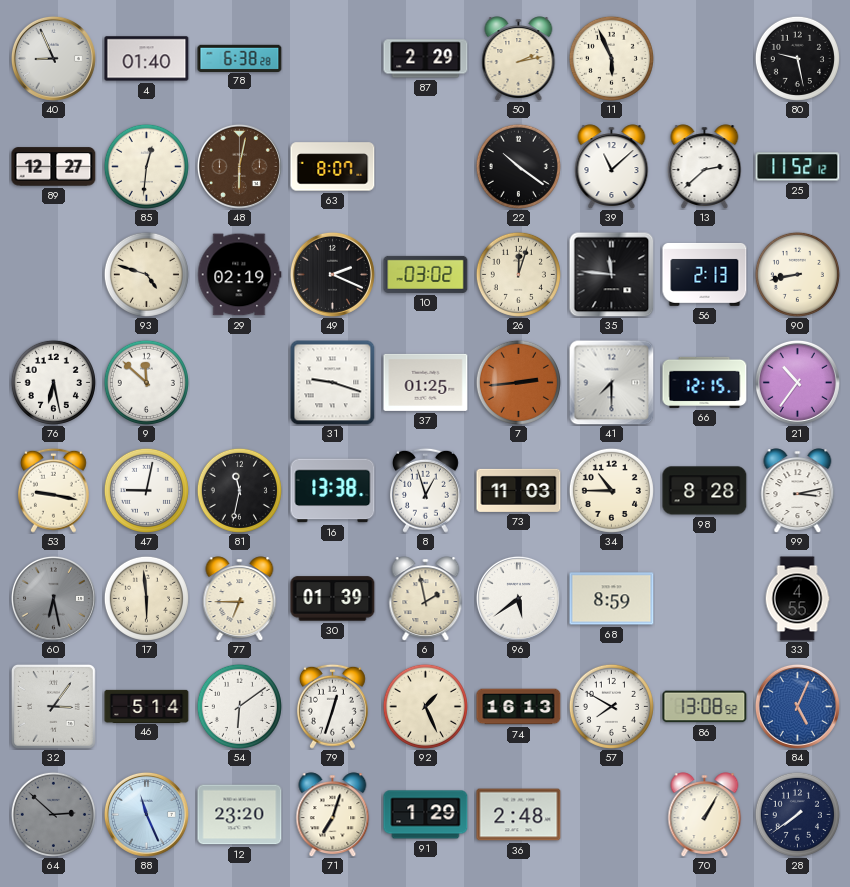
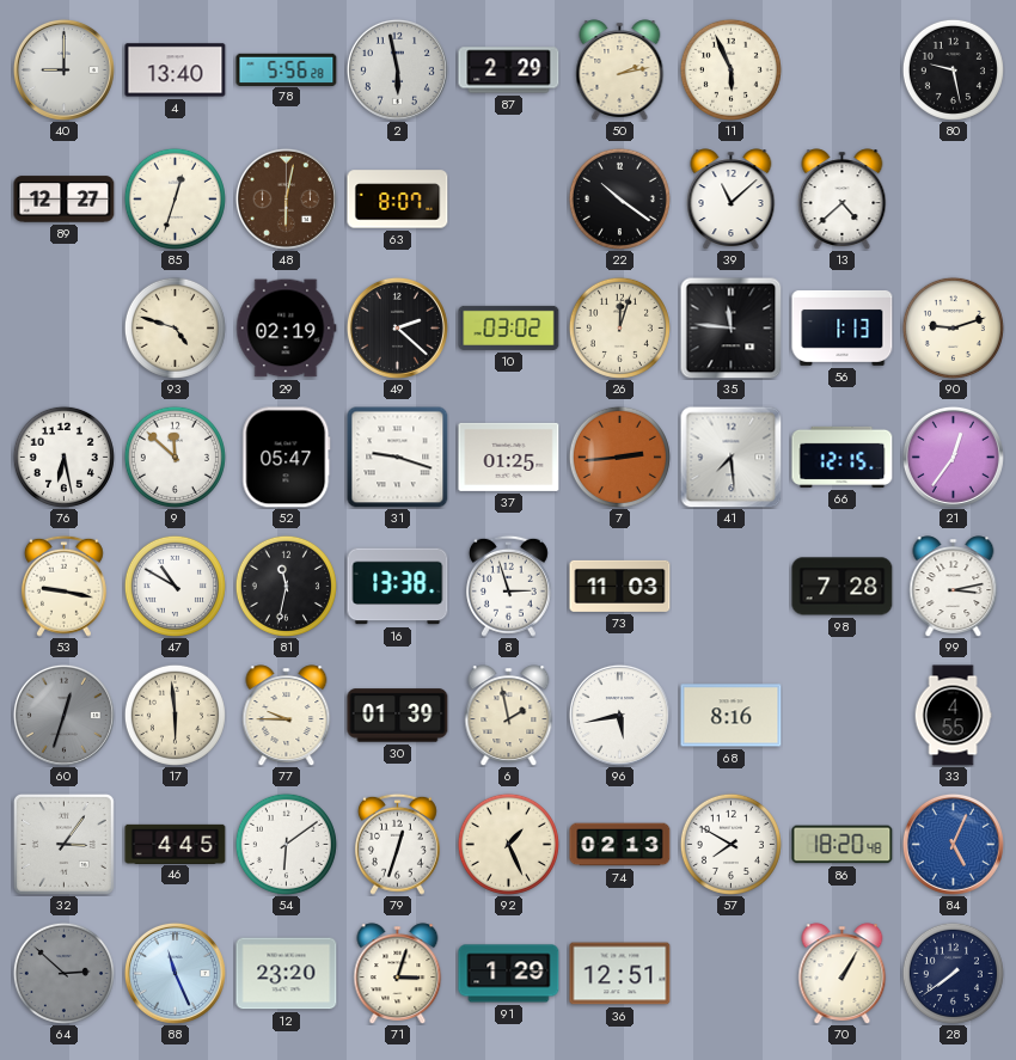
40: 8:56 -> 9:00
4: 01:40 -> 13:40
78: 6:38 -> 5:56
2: none -> 5:58
85: 12:31 -> 12:33
13: 2:38 -> 4:38
25: 11:52 -> none
49: 2:19 -> 2:22
56: 2:13 -> 1:13
90: 8:43 -> 9:12
52: none -> 05:47
41: 7:30 -> 7:29
21: 10:36 -> 12:36
47: 9:02 -> 10:50
8: 12:57 -> 2:57
34: 10:45 -> none
98: 8:28 -> 7:28
60: 6:28 -> 12:33
77: 6:45 -> 9:45
96: 5:39 -> 5:43
68: 8:59 -> 8:16
46: 5:14 -> 4:45
74: 16:13 -> 02:13
86: 13:08 -> 18:20
71: 7:03 -> 3:03
36: 2:48 -> 12:51
